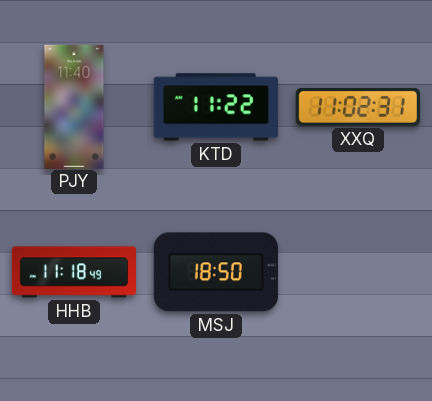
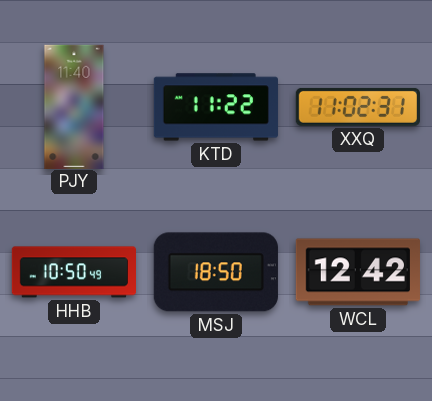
HHB: 11:18 -> 10:50
WCL: none -> 12:42
